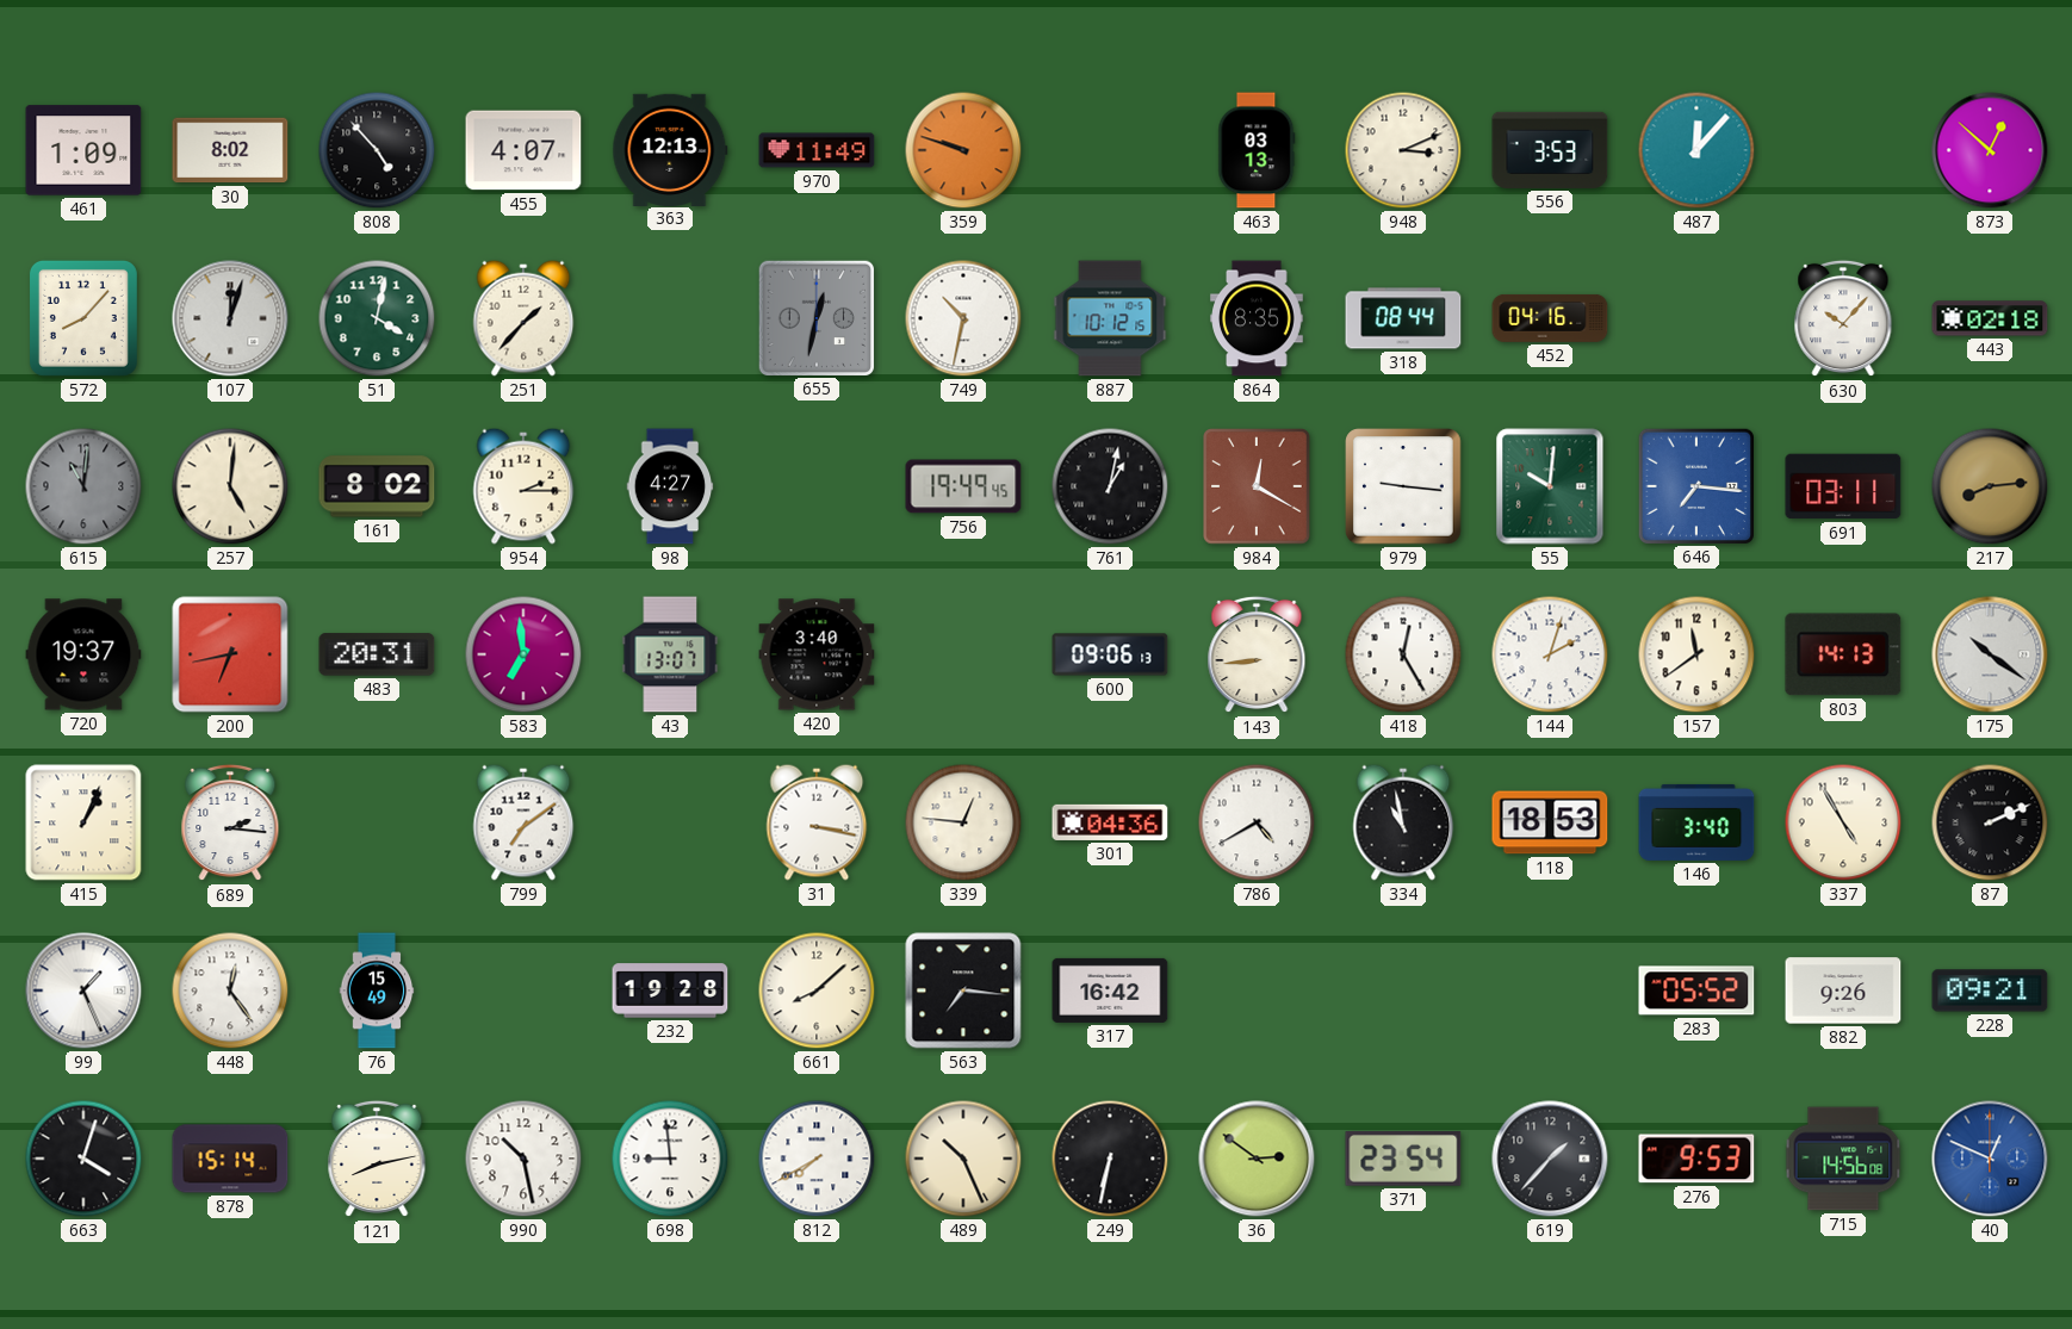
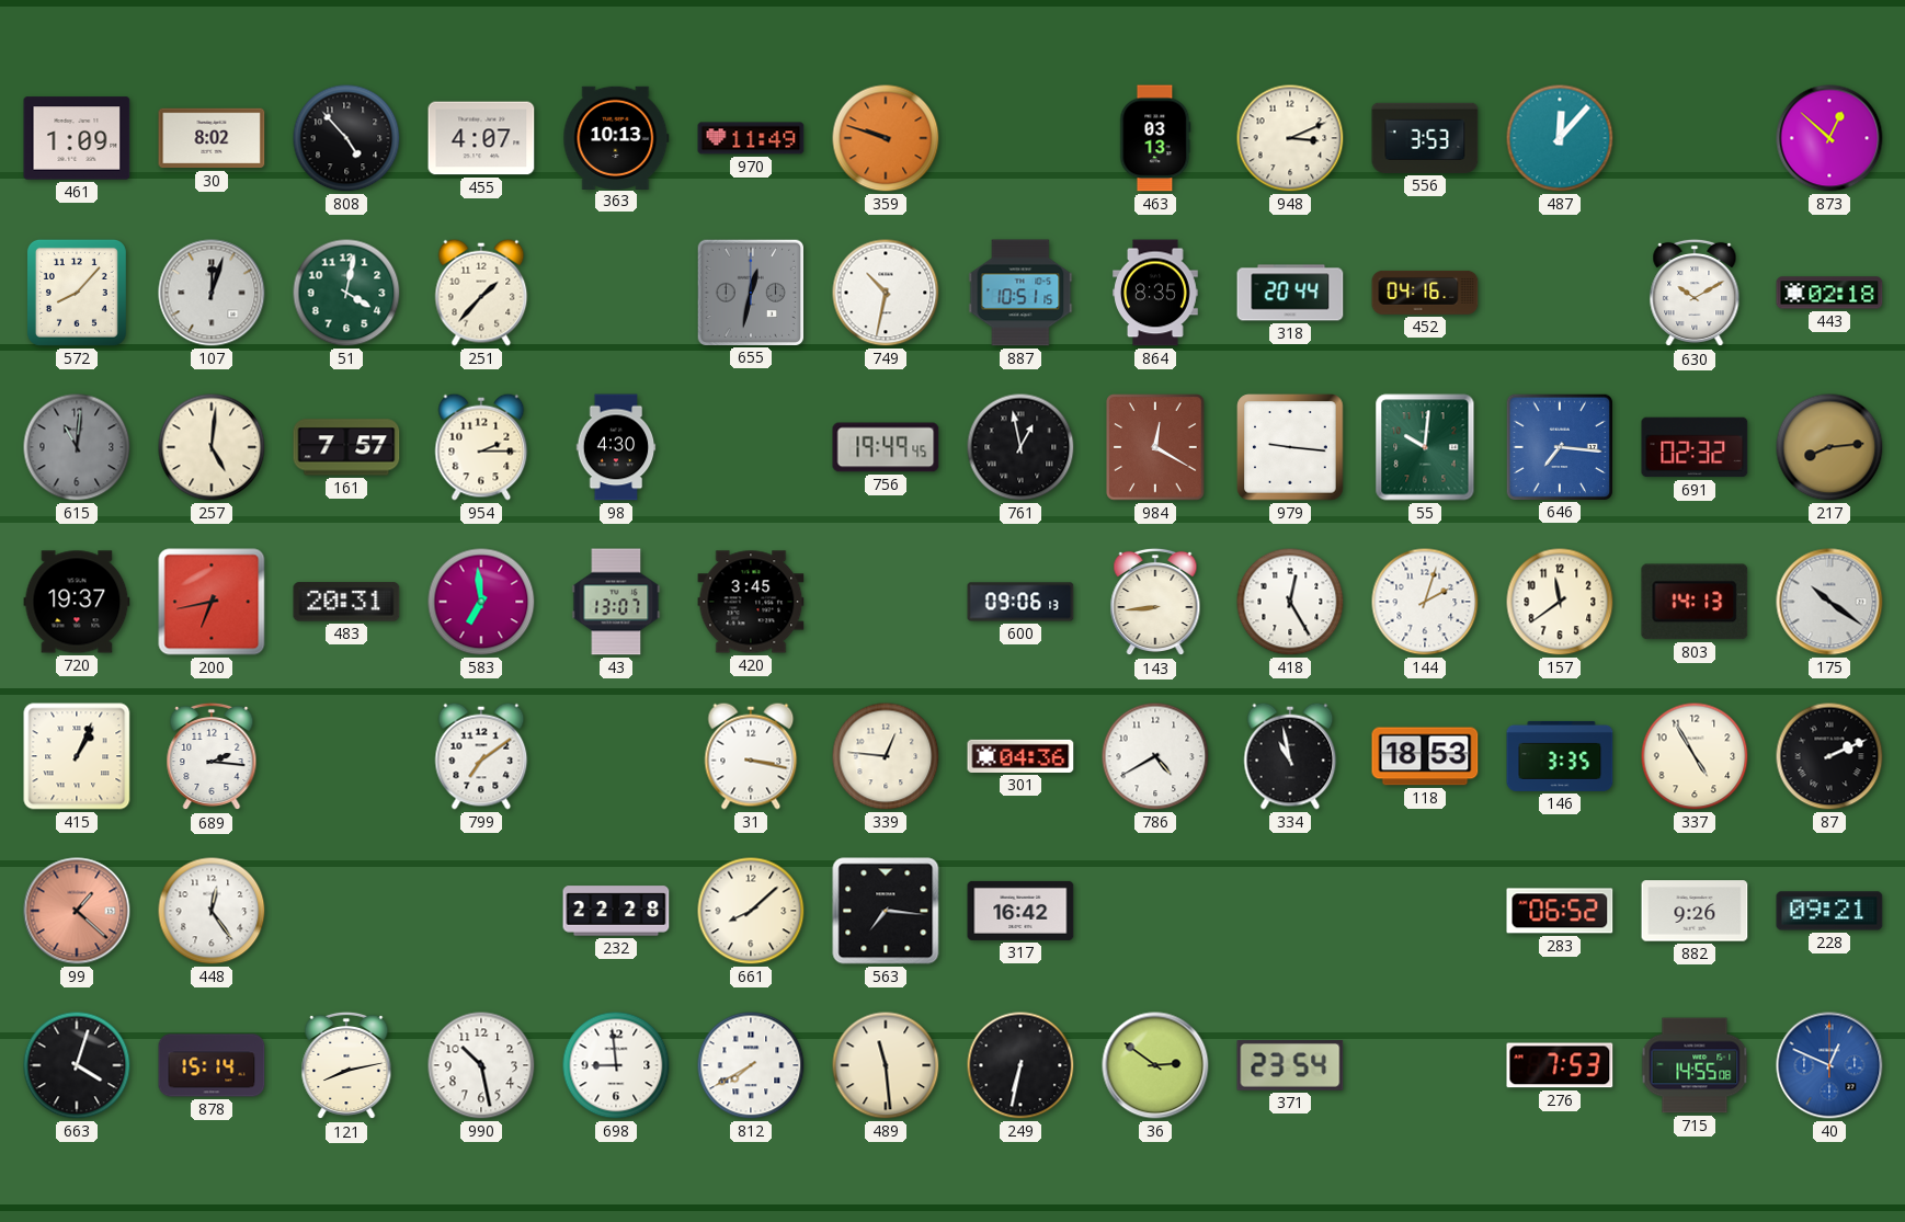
363: 12:13 -> 10:13
887: 10:12 -> 10:51
318: 08:44 -> 20:44
630: 10:07 -> 10:10
161: 8:02 -> 7:57
98: 4:27 -> 4:30
761: 1:02 -> 12:58
691: 03:11 -> 02:32
420: 3:40 -> 3:45
146: 3:40 -> 3:35
99: 1:26 -> 1:22
99 dial: white -> salmon
76: 15:49 -> none
232: 19:28 -> 22:28
283: 05:52 -> 06:52
489: 10:26 -> 11:29
619: 1:37 -> none
276: 9:53 -> 7:53
715: 14:56 -> 14:55
